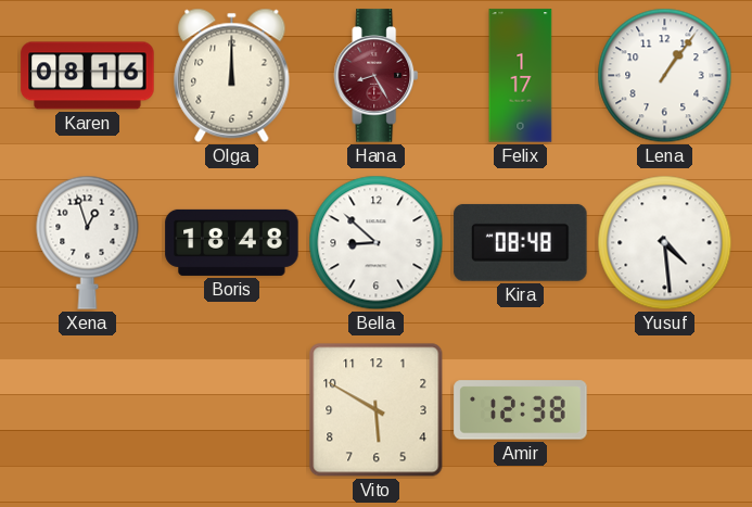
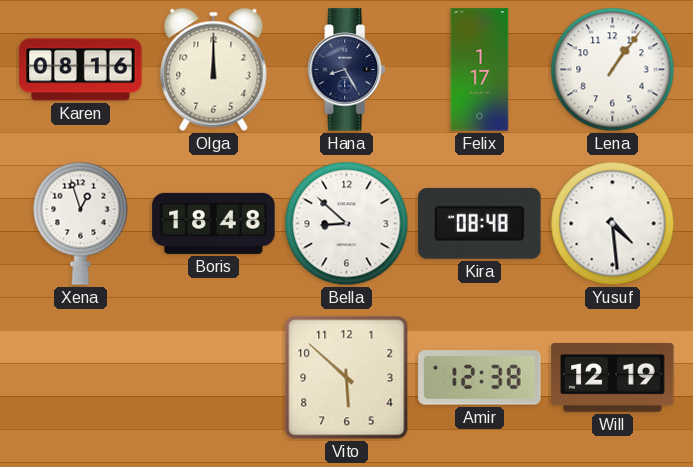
Hana dial: burgundy -> navy
Vito: 5:50 -> 5:52
Will: none -> 12:19
